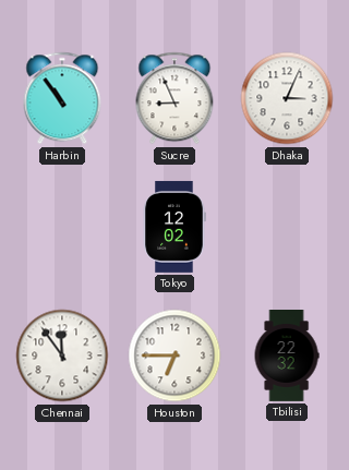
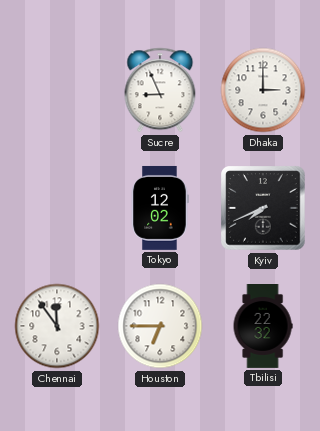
Harbin: 10:54 -> none
Dhaka: 3:04 -> 3:00
Kyiv: none -> 7:41
